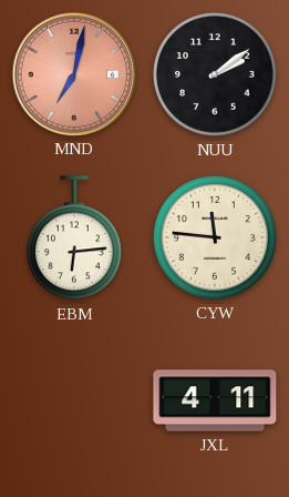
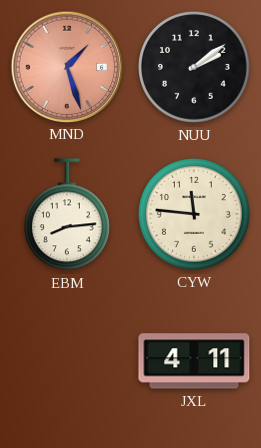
MND: 7:02 -> 1:27
EBM: 6:14 -> 8:14
